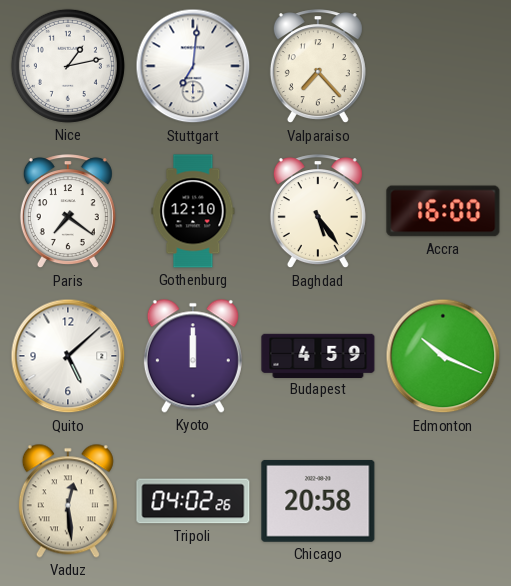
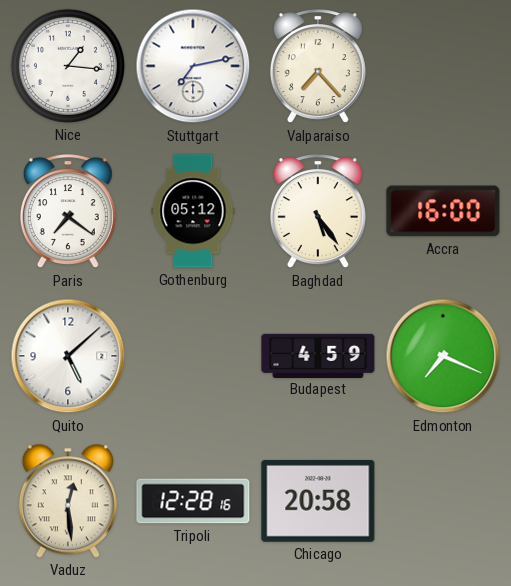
Nice: 1:13 -> 1:16
Stuttgart: 7:01 -> 7:13
Gothenburg: 12:10 -> 05:12
Kyoto: 12:00 -> none
Edmonton: 10:19 -> 7:19
Tripoli: 04:02 -> 12:28
